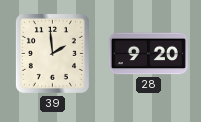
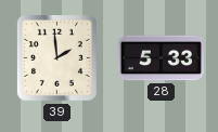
28: 9:20 -> 5:33
